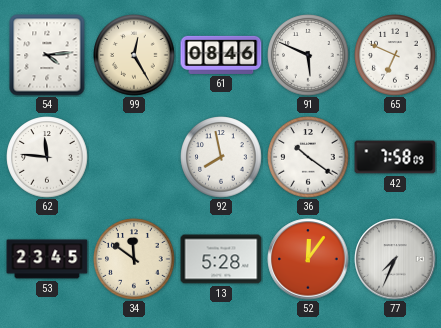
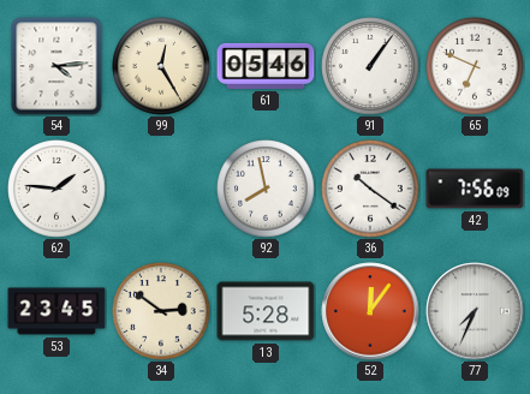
61: 08:46 -> 05:46
91: 5:49 -> 1:06
62: 11:46 -> 1:46
42: 7:58 -> 7:56
34: 11:51 -> 2:51
